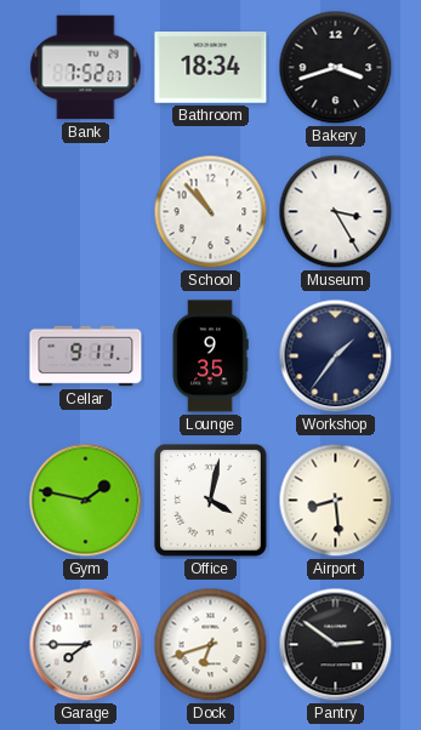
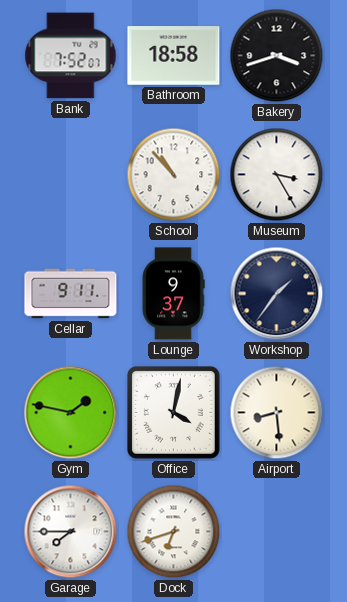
Bathroom: 18:34 -> 18:58
Lounge: 9:35 -> 9:37
Pantry: 2:51 -> none
